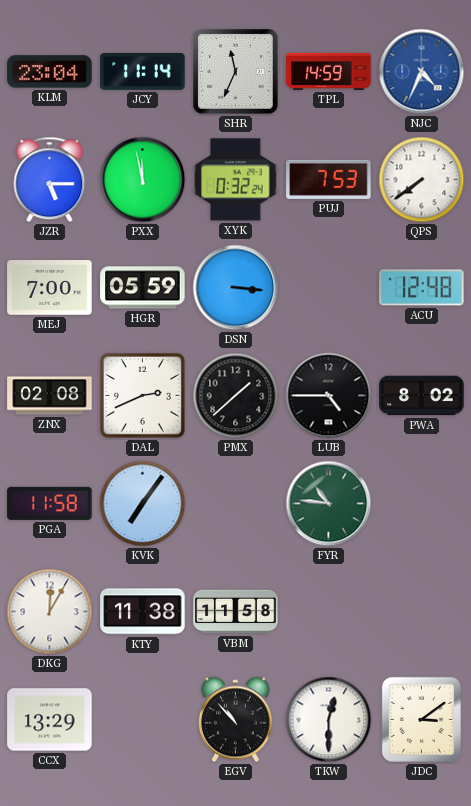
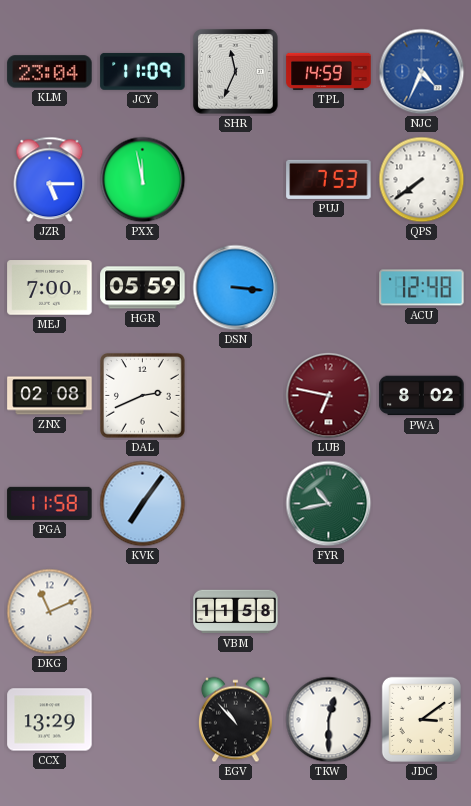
JCY: 11:14 -> 11:09
XYK: 0:32 -> none
PMX: 1:38 -> none
LUB: 4:45 -> 6:47
LUB dial: black -> burgundy
FYR: 10:46 -> 10:43
DKG: 12:05 -> 11:11
KTY: 11:38 -> none
